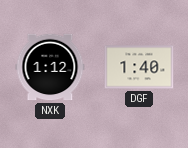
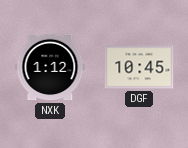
DGF: 1:40 -> 10:45
